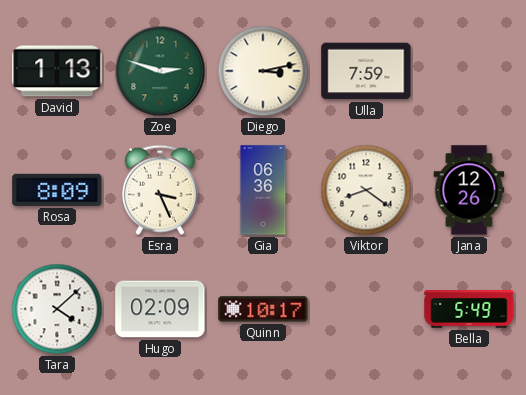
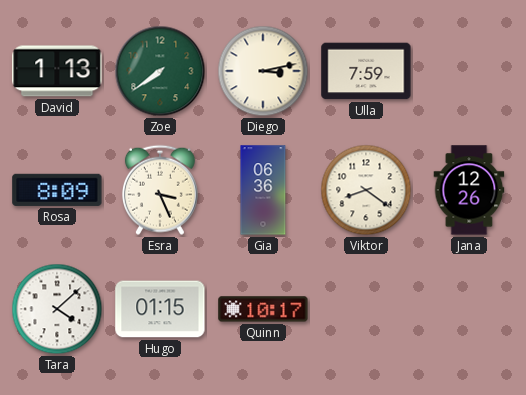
Zoe: 2:48 -> 7:39
Hugo: 02:09 -> 01:15
Bella: 5:49 -> none
